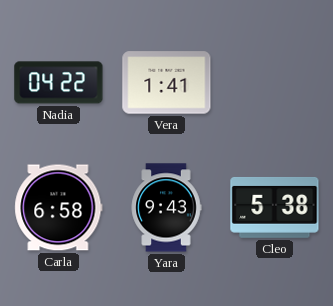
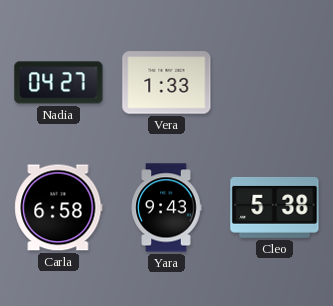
Nadia: 04:22 -> 04:27
Vera: 1:41 -> 1:33
